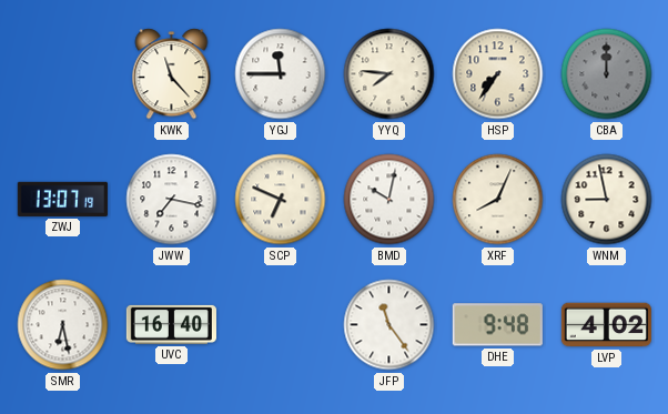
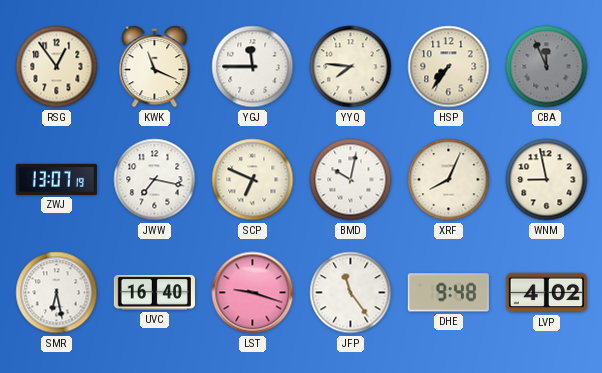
RSG: none -> 12:54
KWK: 11:23 -> 11:19
CBA: 12:00 -> 11:56
LST: none -> 9:18
